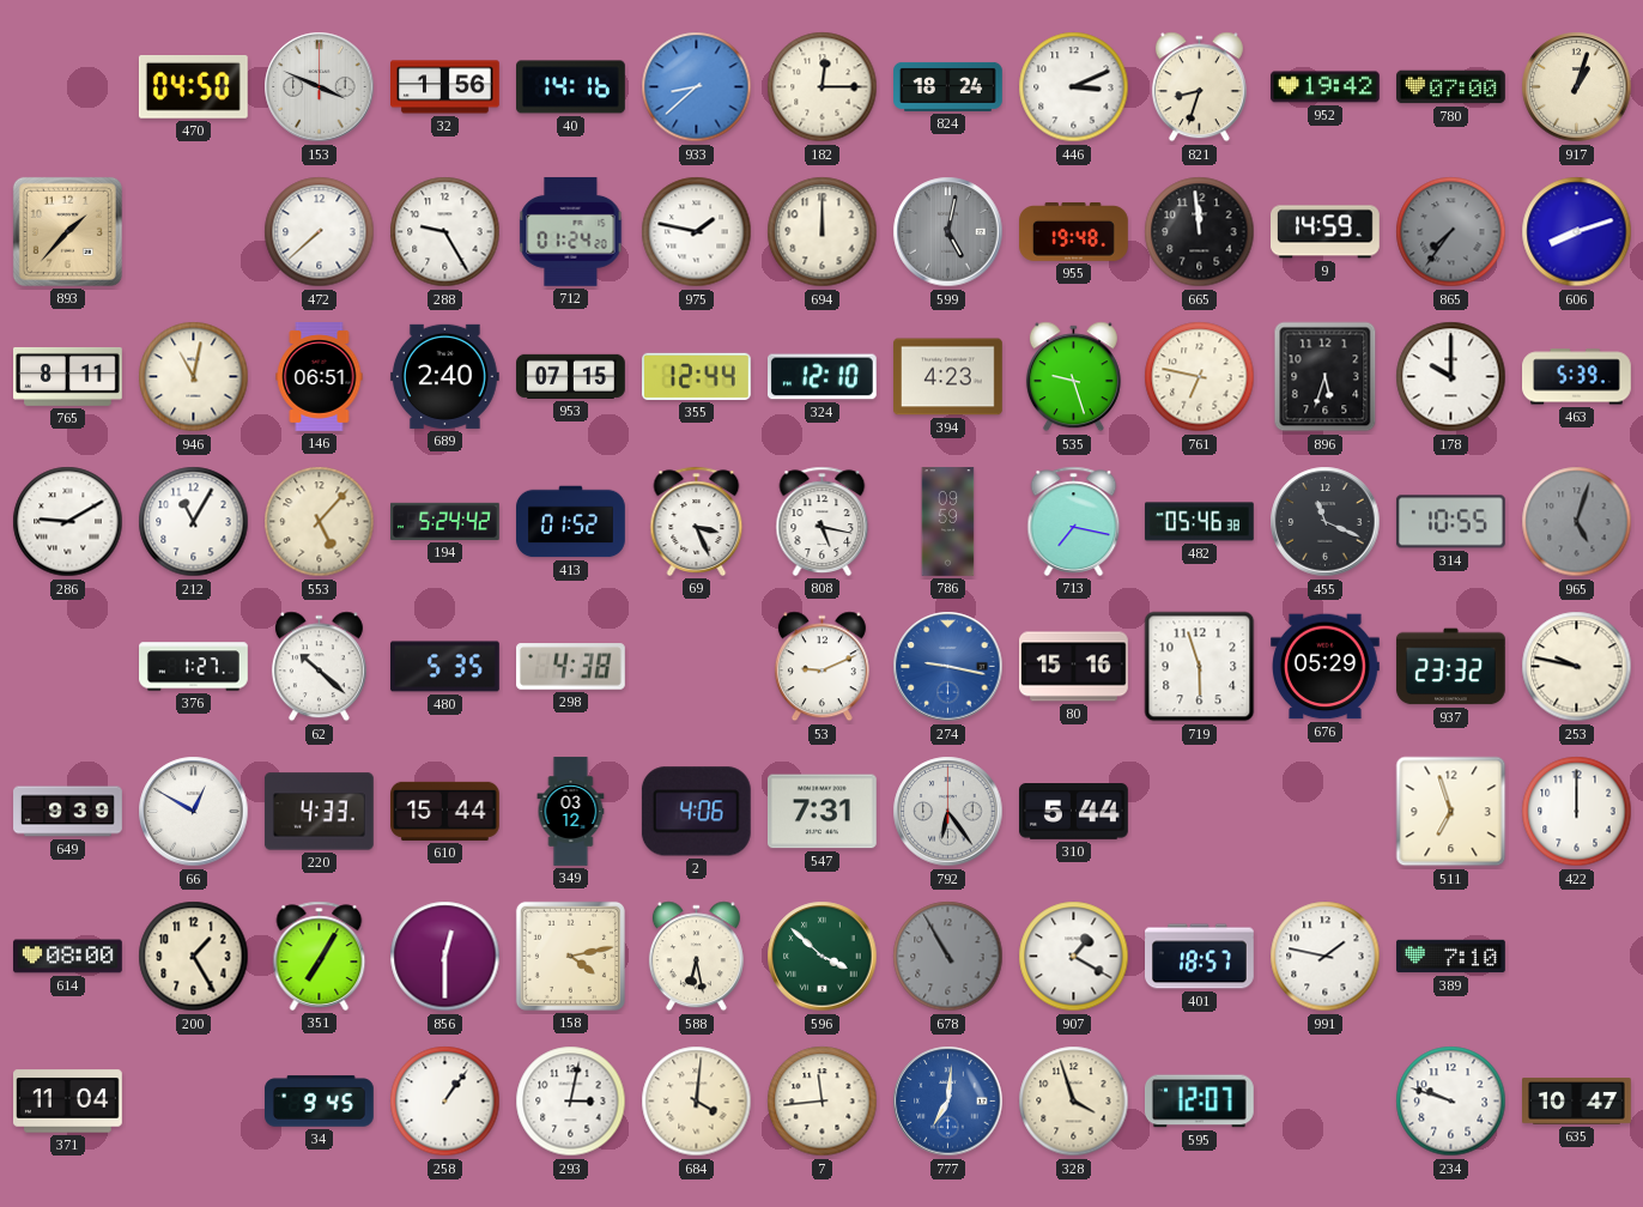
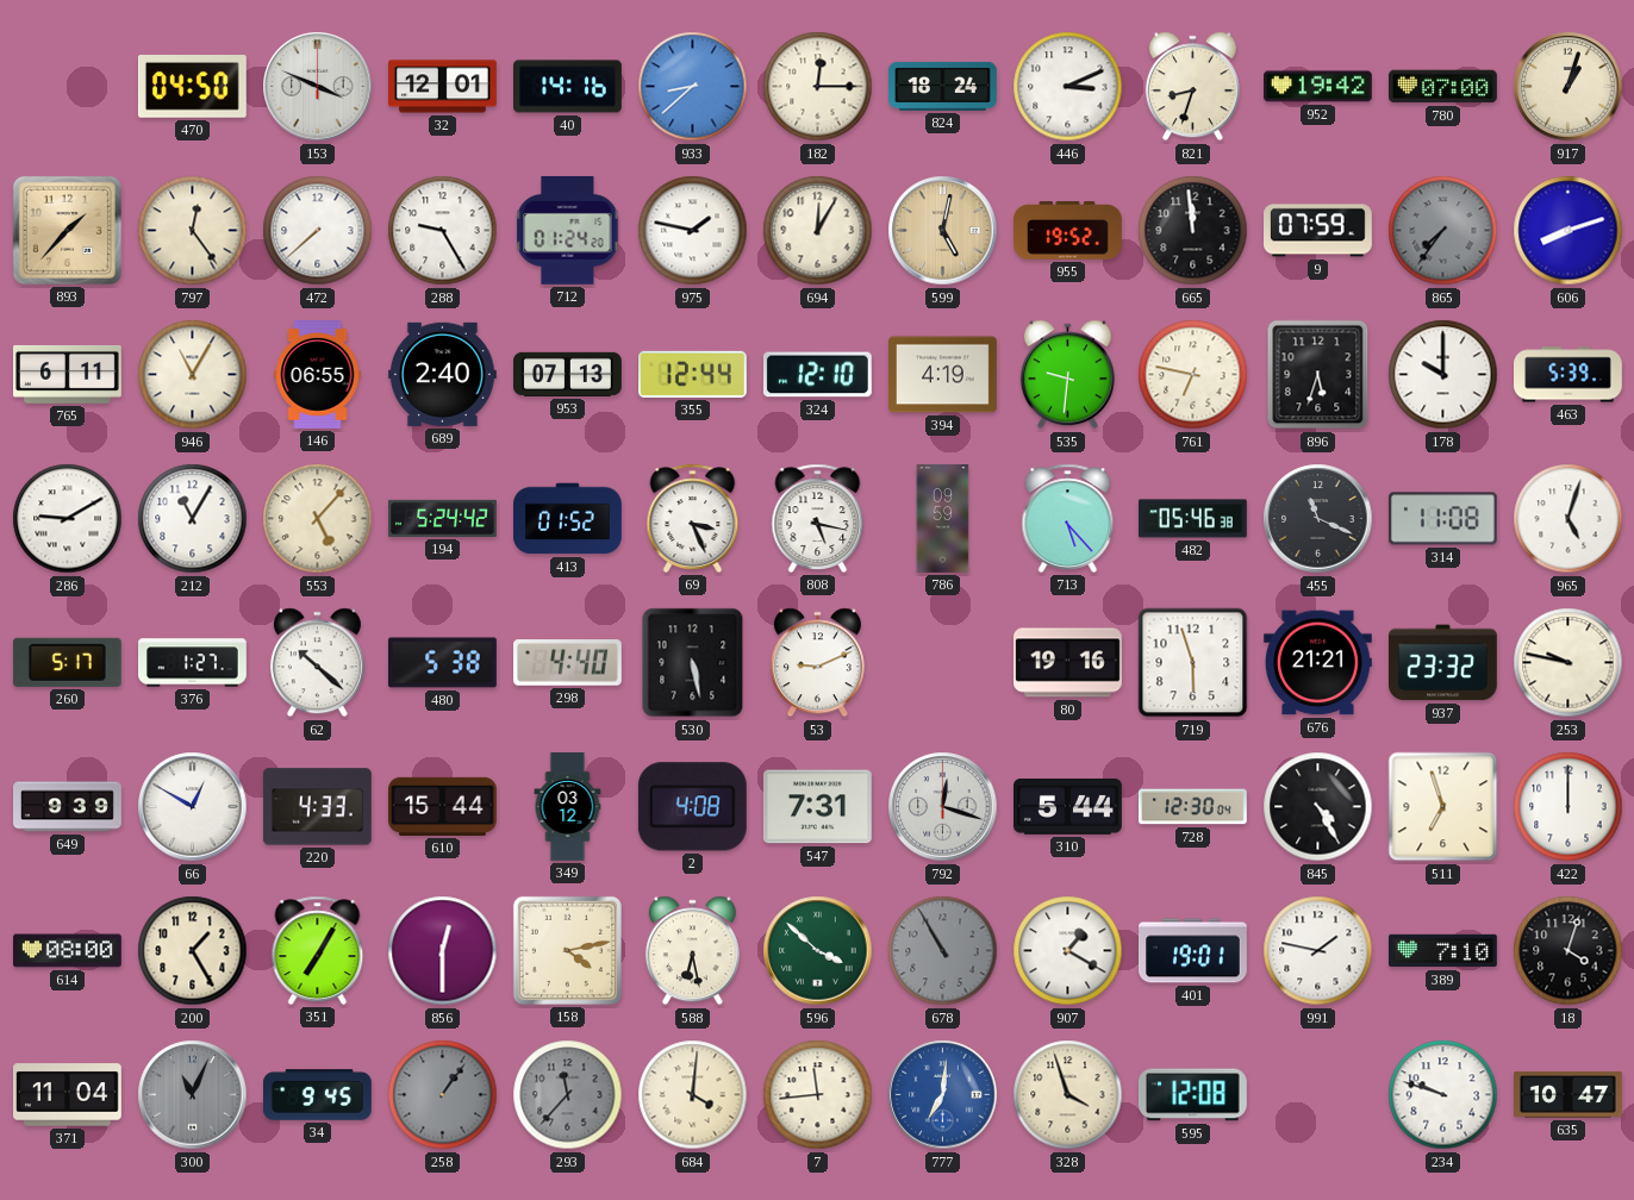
32: 1:56 -> 12:01
797: none -> 12:24
694: 12:00 -> 12:05
599 dial: grey -> champagne
955: 19:48 -> 19:52
9: 14:59 -> 07:59
765: 8:11 -> 6:11
946: 11:02 -> 11:05
146: 06:51 -> 06:55
953: 07:15 -> 07:13
394: 4:23 -> 4:19
535: 9:27 -> 9:31
713: 7:17 -> 5:23
314: 10:55 -> 11:08
965 dial: grey -> white
260: none -> 5:17
480: 5:35 -> 5:38
298: 4:38 -> 4:40
530: none -> 5:28
274: 9:17 -> none
80: 15:16 -> 19:16
676: 05:29 -> 21:21
2: 4:06 -> 4:08
792: 6:24 -> 12:18
728: none -> 12:30
845: none -> 4:25
401: 18:57 -> 19:01
18: none -> 4:03
300: none -> 11:04
258 dial: white -> grey
293: 3:02 -> 11:37
293 dial: white -> grey
595: 12:07 -> 12:08
